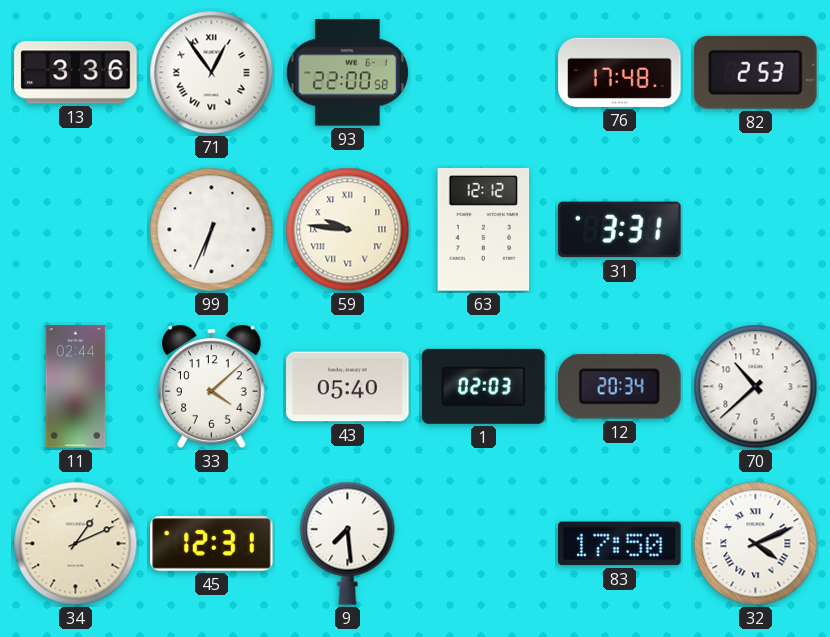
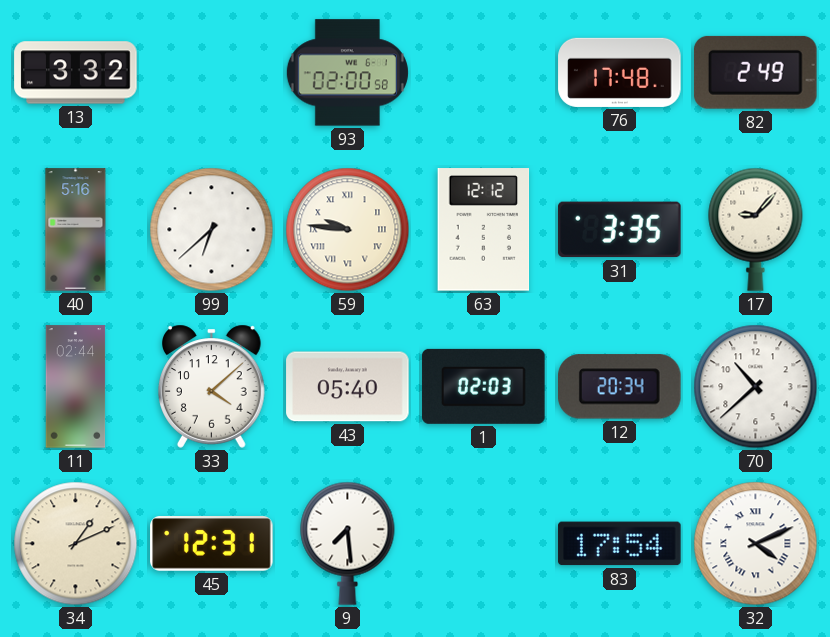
13: 3:36 -> 3:32
71: 12:54 -> none
93: 22:00 -> 02:00
82: 2:53 -> 2:49
40: none -> 5:16
99: 6:34 -> 6:38
31: 3:31 -> 3:35
17: none -> 9:07
83: 17:50 -> 17:54
